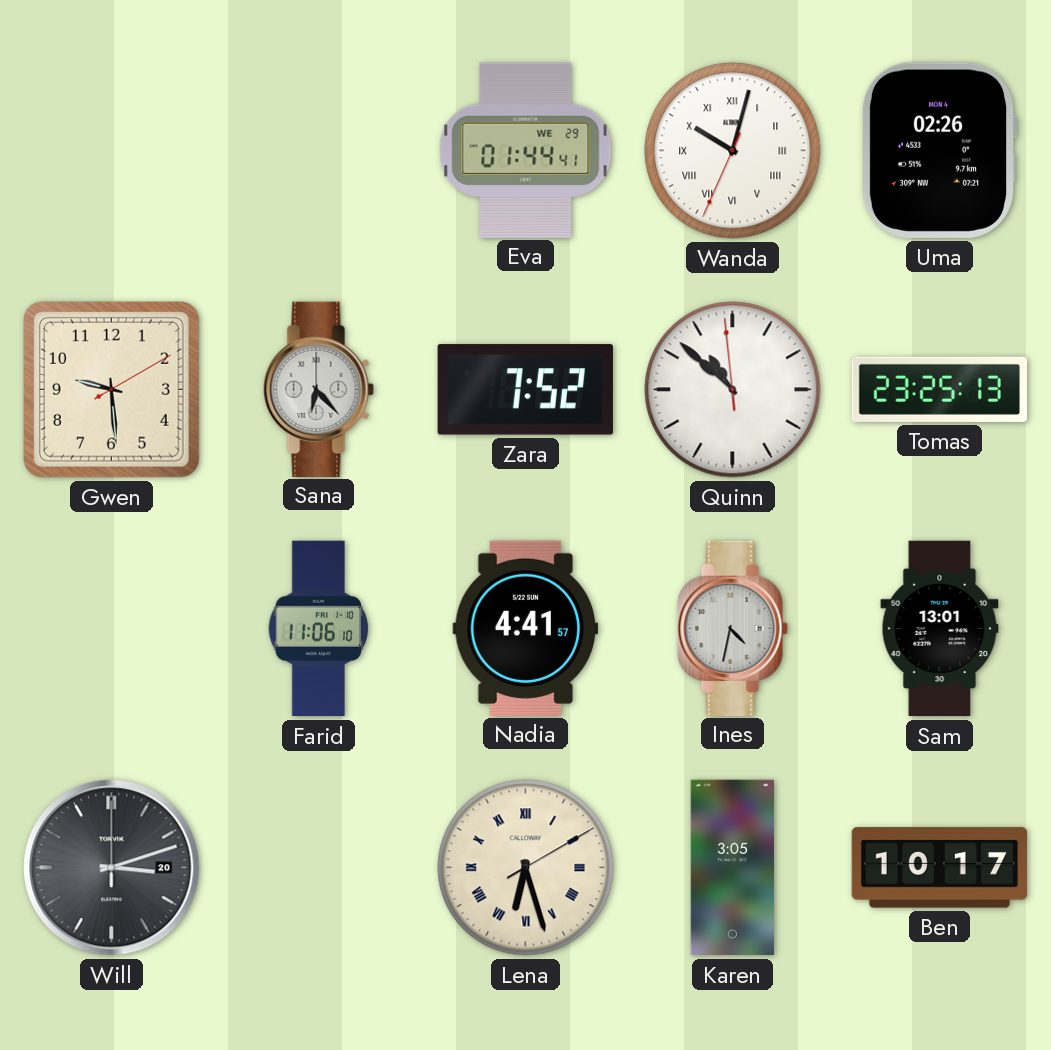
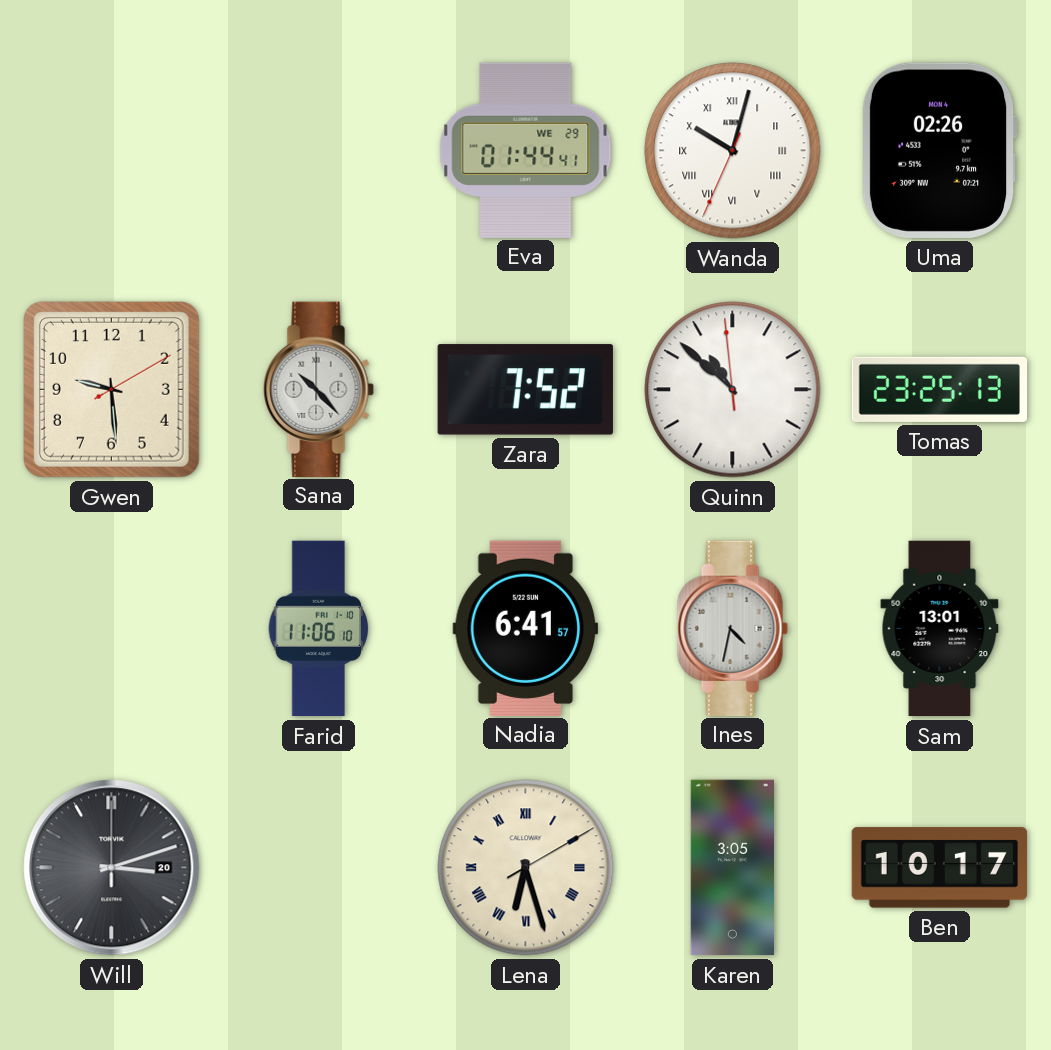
Sana: 6:23 -> 10:23
Nadia: 4:41 -> 6:41
